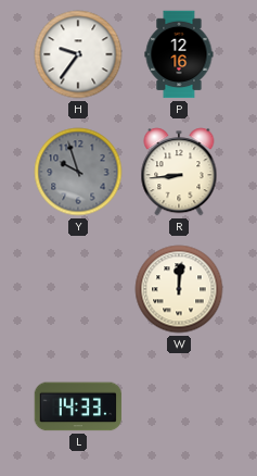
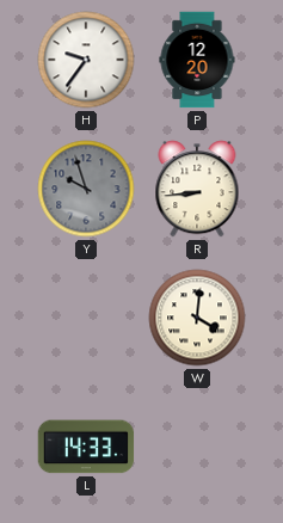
P: 12:16 -> 12:20
W: 12:01 -> 4:01
